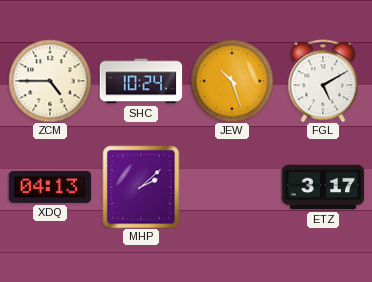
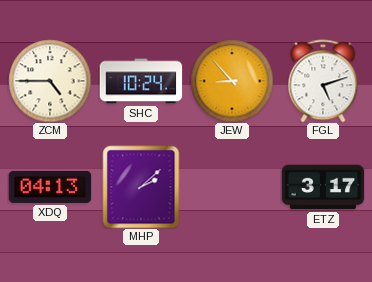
JEW: 10:27 -> 8:53
FGL: 5:10 -> 5:12
